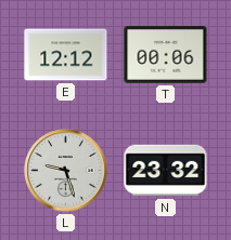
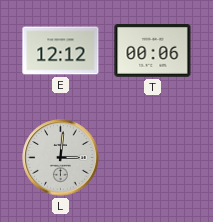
L: 9:27 -> 3:01
N: 23:32 -> none
